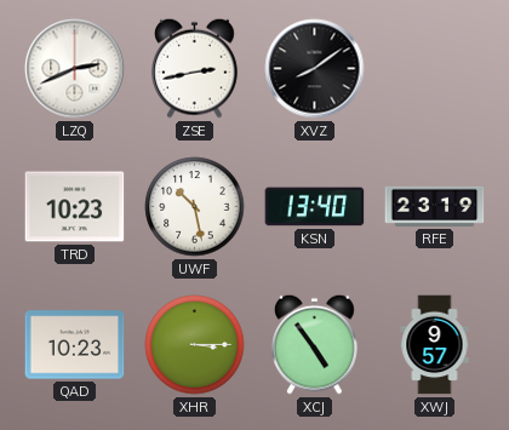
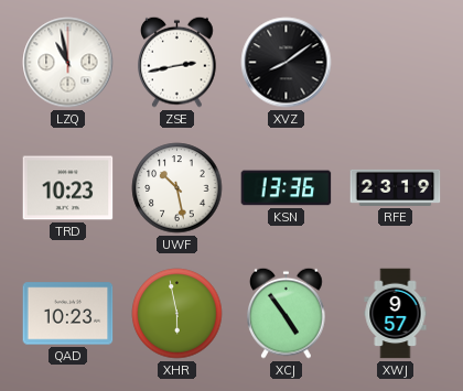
LZQ: 2:41 -> 10:58
KSN: 13:40 -> 13:36
XHR: 3:15 -> 5:58
